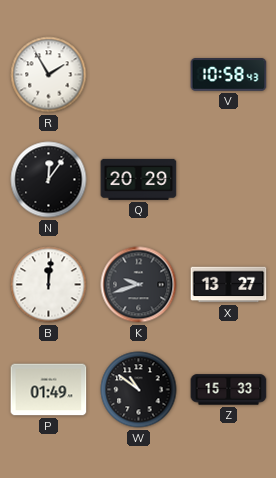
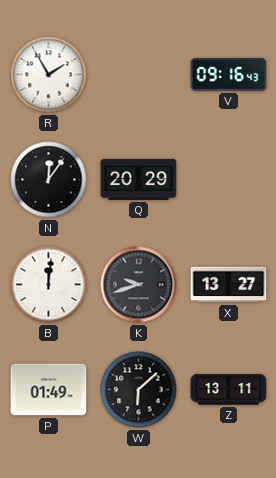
V: 10:58 -> 09:16
W: 10:51 -> 6:08
Z: 15:33 -> 13:11
